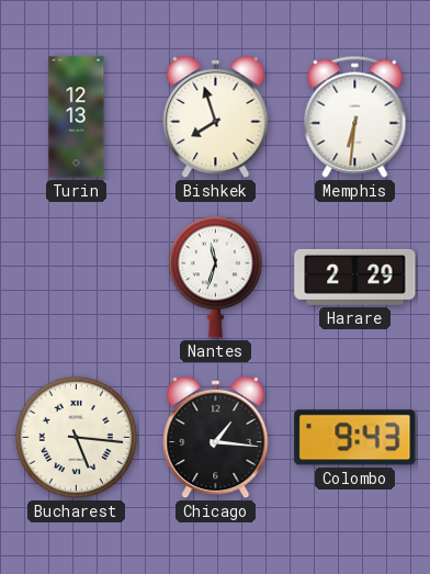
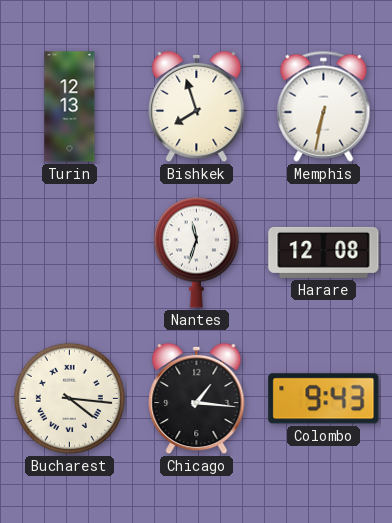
Memphis: 6:31 -> 6:32
Harare: 2:29 -> 12:08
Bucharest: 5:16 -> 4:16
